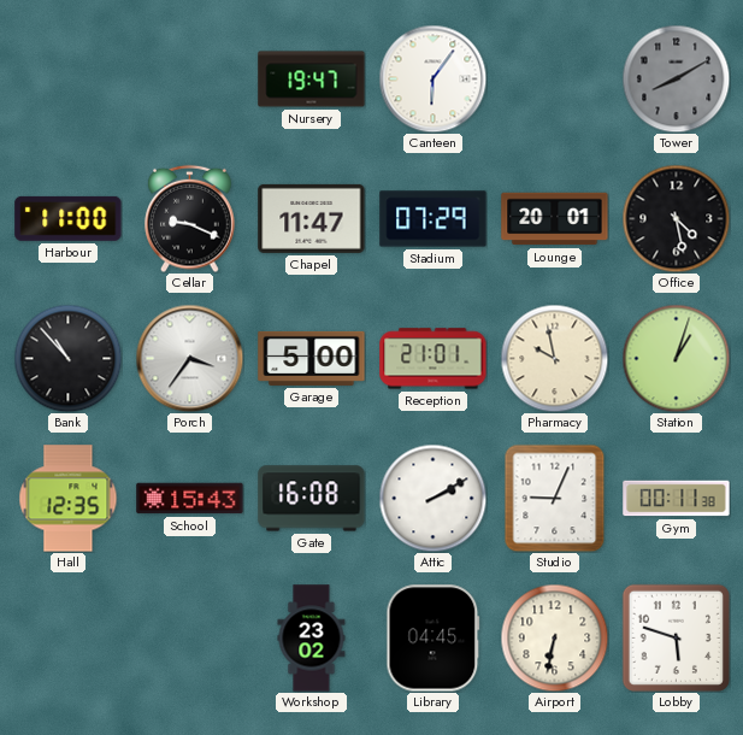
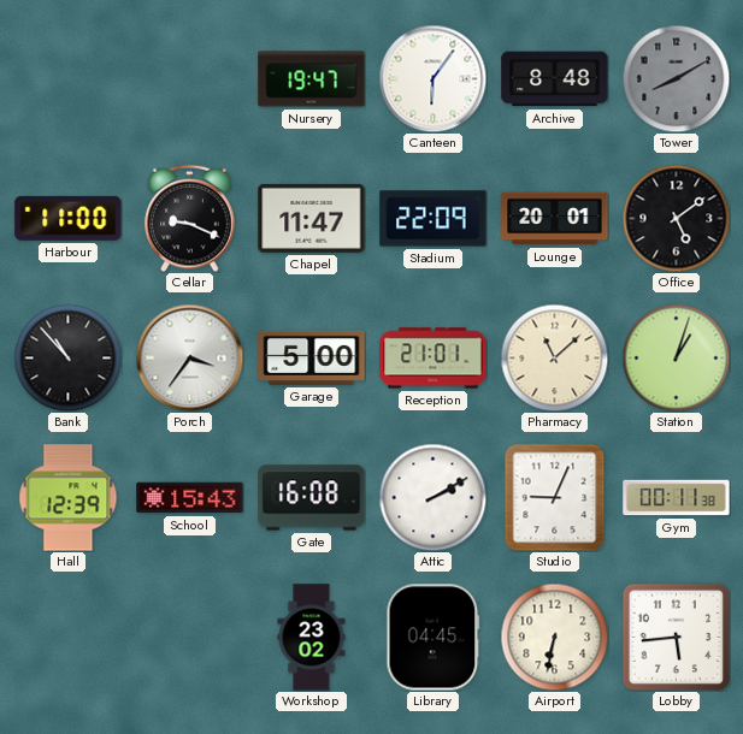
Archive: none -> 8:48
Stadium: 07:29 -> 22:09
Office: 4:28 -> 5:09
Pharmacy: 9:58 -> 11:08
Hall: 12:35 -> 12:39
Lobby: 5:48 -> 5:44
